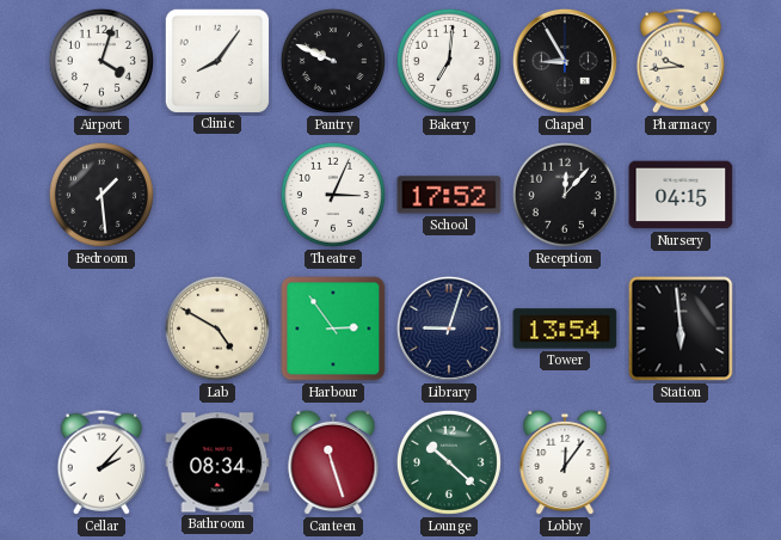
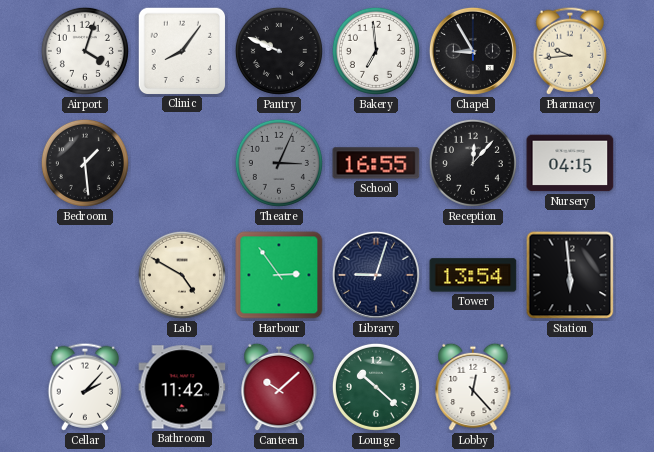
Bakery: 7:01 -> 6:59
Theatre dial: white -> grey
School: 17:52 -> 16:55
Bathroom: 08:34 -> 11:42
Canteen: 11:27 -> 10:08
Lobby: 12:06 -> 12:23
